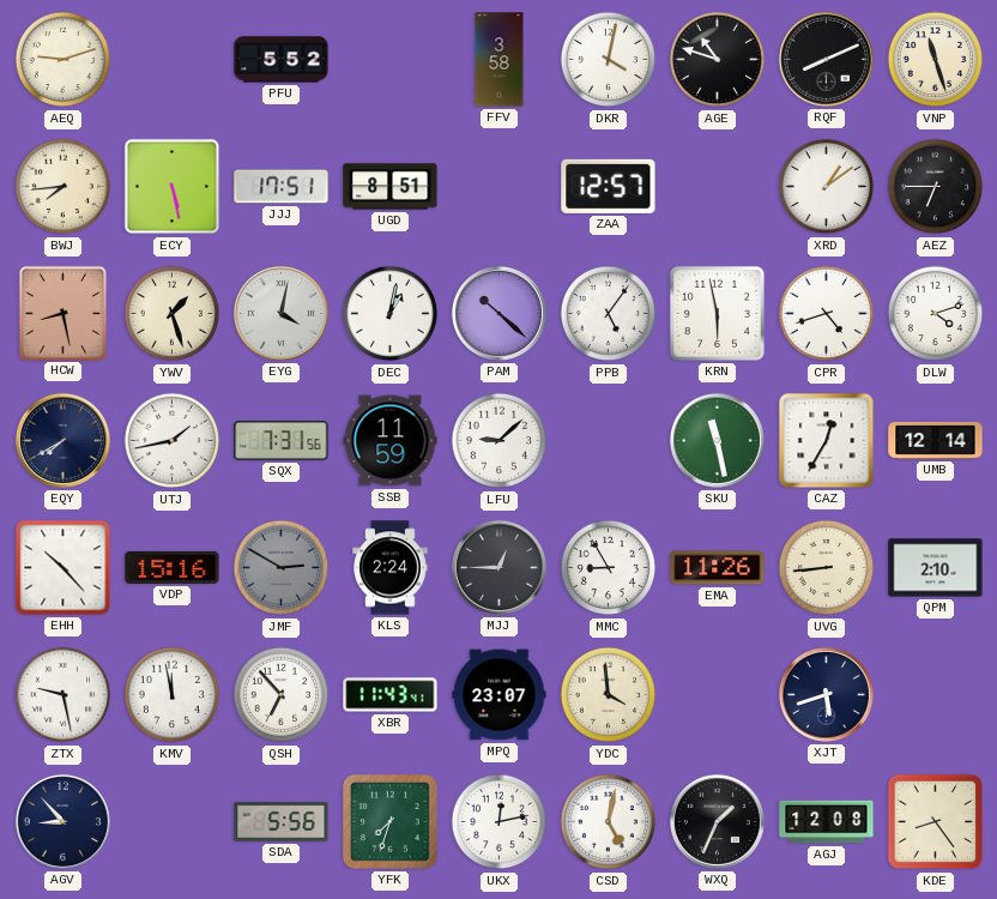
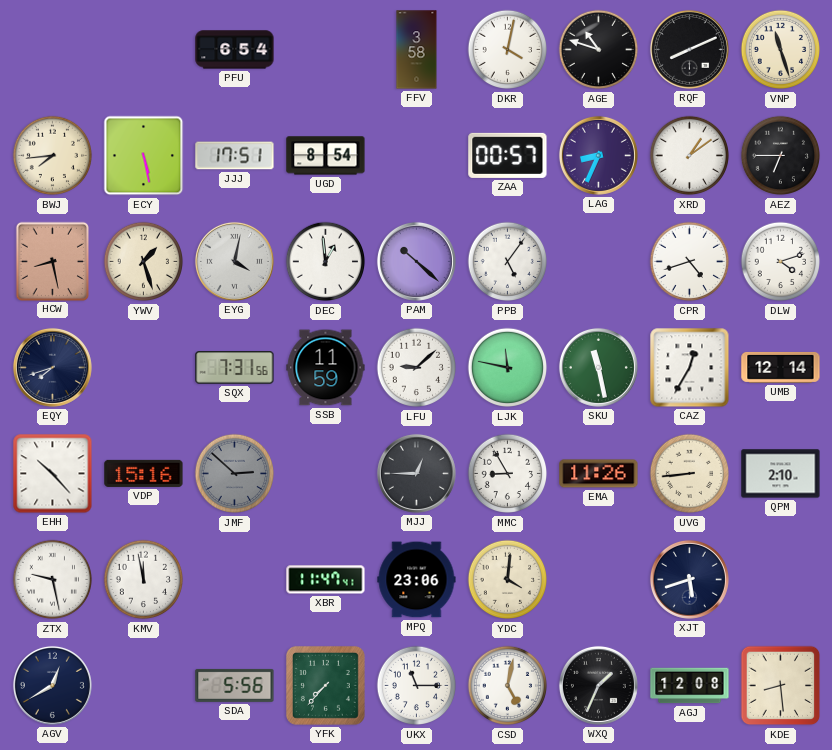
AEQ: 9:12 -> none
PFU: 5:52 -> 6:54
UGD: 8:51 -> 8:54
ZAA: 12:57 -> 00:57
LAG: none -> 8:34
DEC: 1:02 -> 12:59
KRN: 5:58 -> none
EQY: 7:40 -> 7:42
UTJ: 1:43 -> none
LJK: none -> 11:47
JMF: 2:50 -> 2:52
KLS: 2:24 -> none
QSH: 6:53 -> none
XBR: 11:43 -> 11:47
MPQ: 23:07 -> 23:06
YDC: 3:59 -> 4:01
AGV: 8:53 -> 12:40
YFK: 7:33 -> 7:37
UKX: 12:13 -> 11:15
KDE: 8:24 -> 8:29
